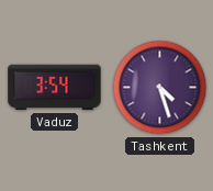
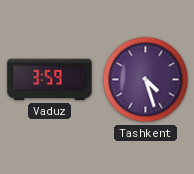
Vaduz: 3:54 -> 3:59
